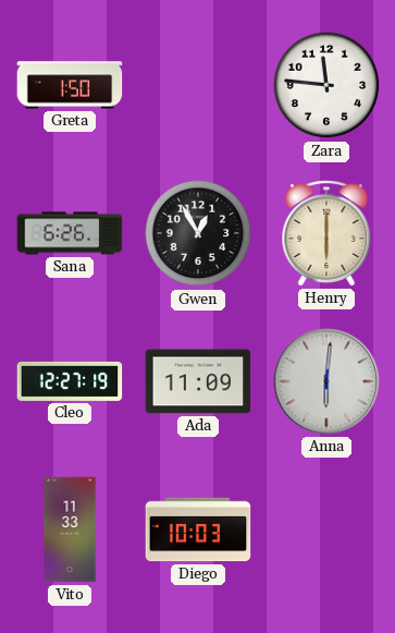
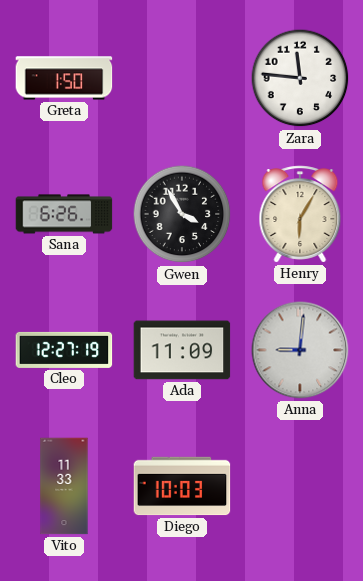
Gwen: 12:55 -> 3:55
Henry: 6:00 -> 6:05
Anna: 6:01 -> 9:01
